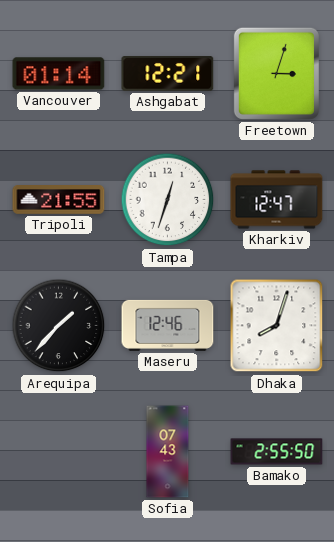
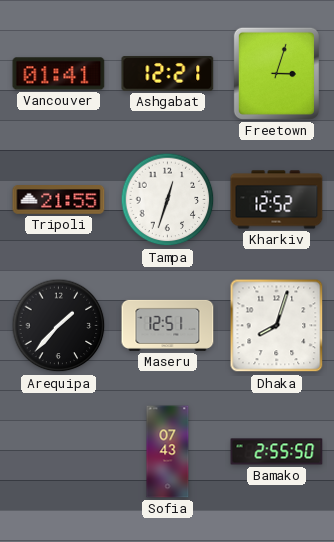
Vancouver: 01:14 -> 01:41
Kharkiv: 12:47 -> 12:52
Maseru: 12:46 -> 12:51
